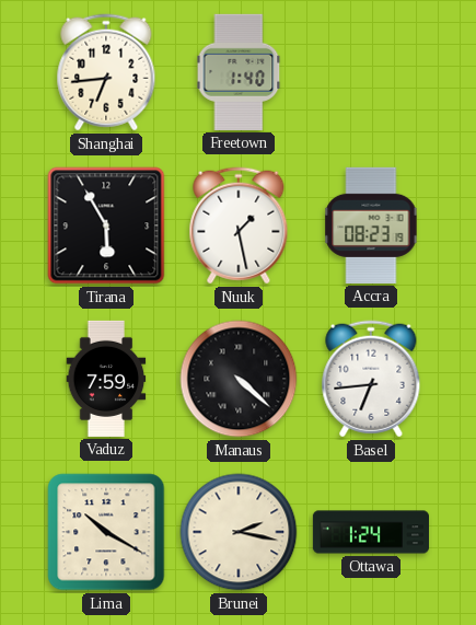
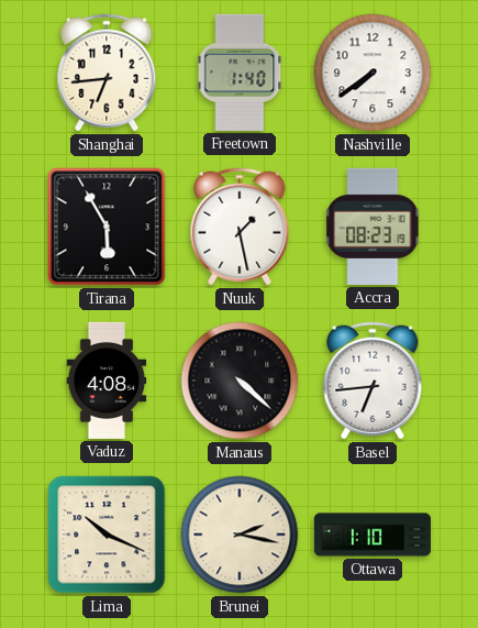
Nashville: none -> 7:39
Vaduz: 7:59 -> 4:08
Lima: 10:20 -> 10:19
Ottawa: 1:24 -> 1:10
